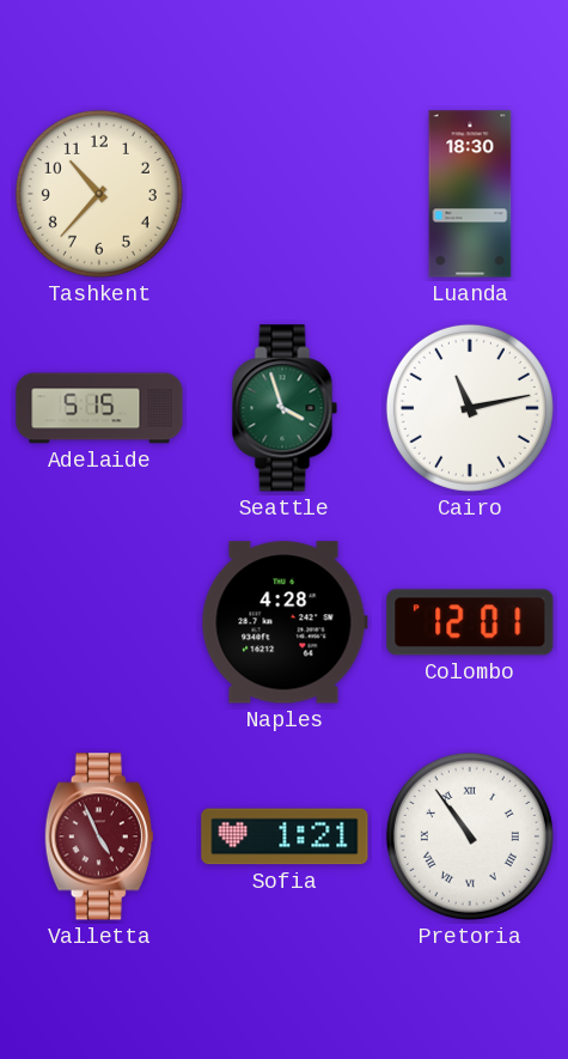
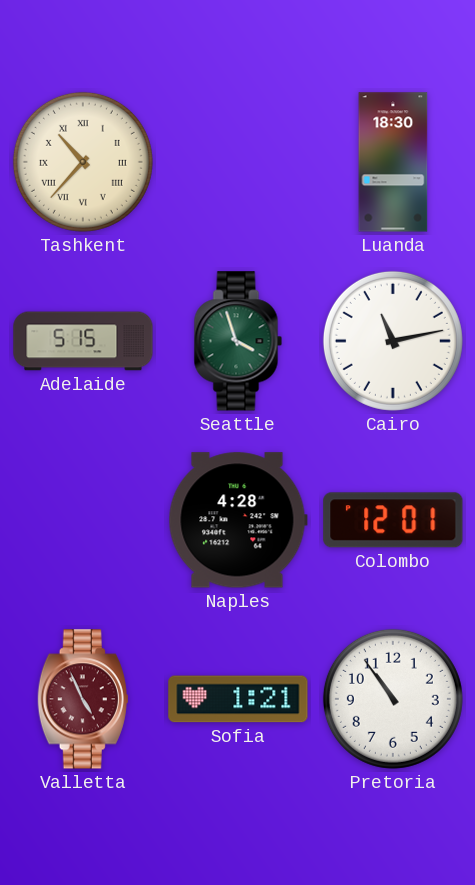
Tashkent numerals: Arabic -> Roman
Pretoria numerals: Roman -> Arabic
